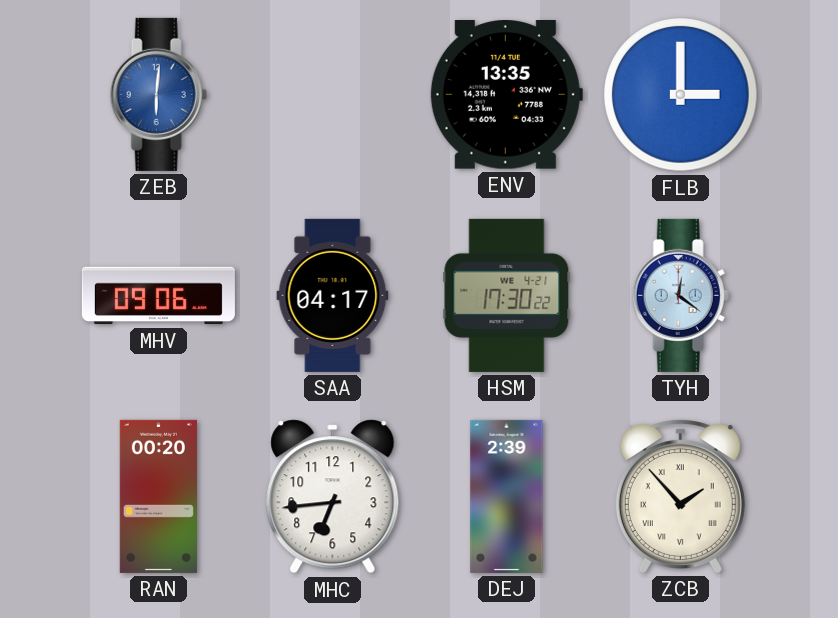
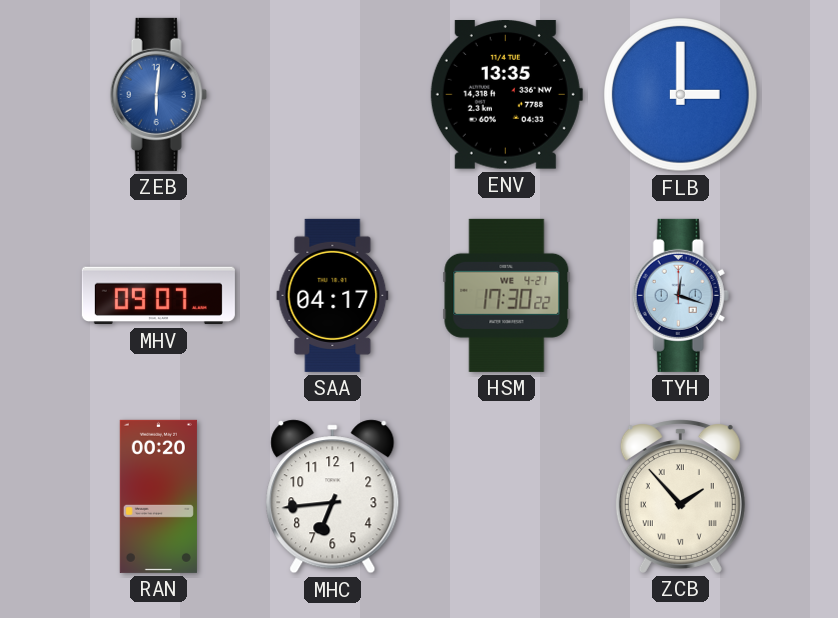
MHV: 09:06 -> 09:07
TYH: 12:21 -> 12:18
DEJ: 2:39 -> none
